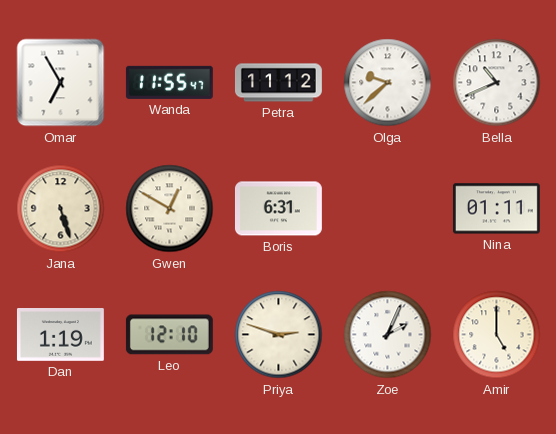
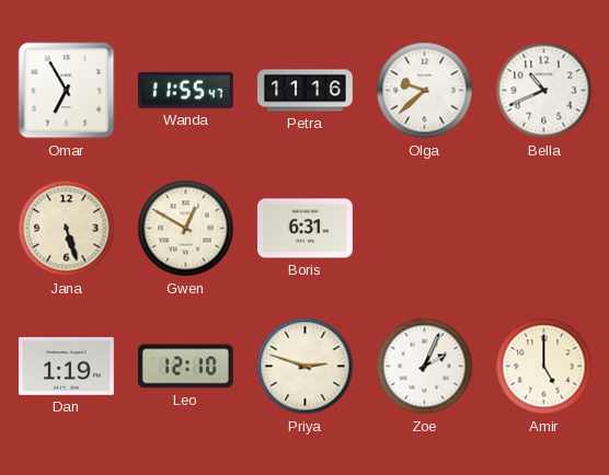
Petra: 11:12 -> 11:16
Nina: 01:11 -> none
